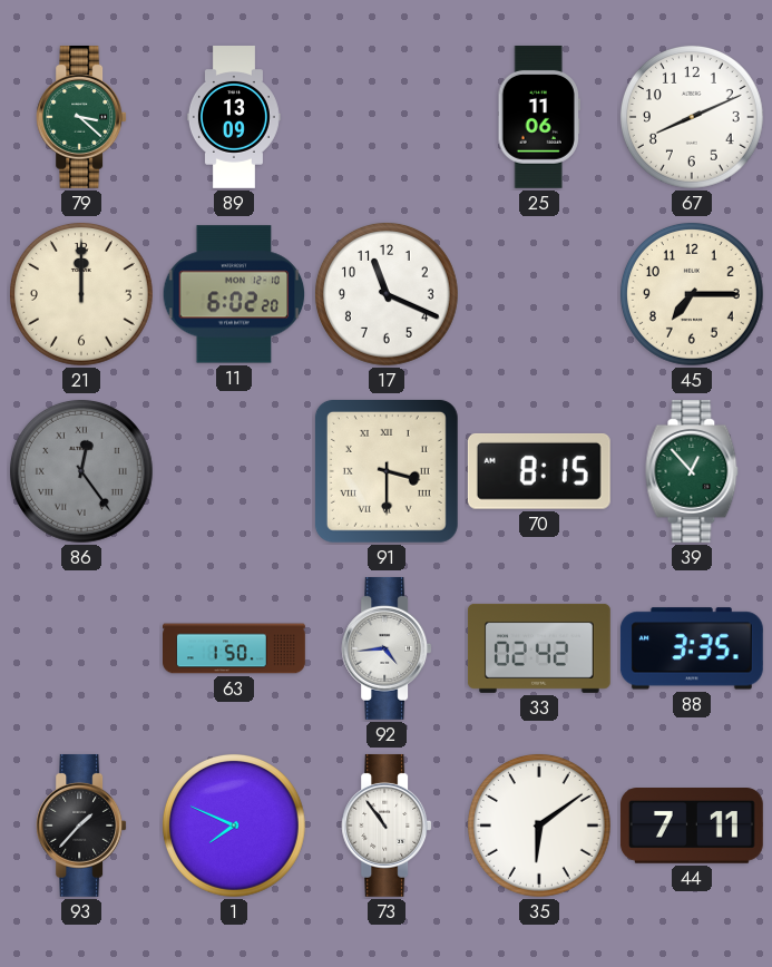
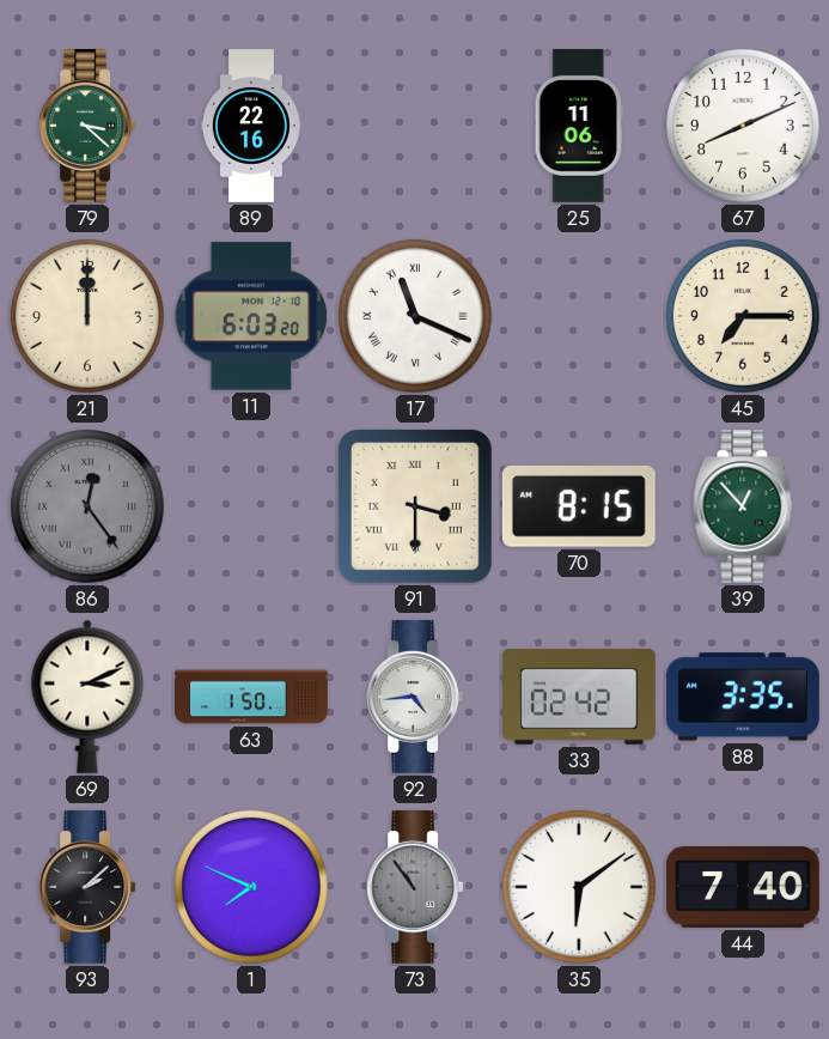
89: 13:09 -> 22:16
11: 6:02 -> 6:03
17 numerals: Arabic -> Roman
69: none -> 3:11
93: 1:37 -> 2:08
73 dial: white -> grey
44: 7:11 -> 7:40
